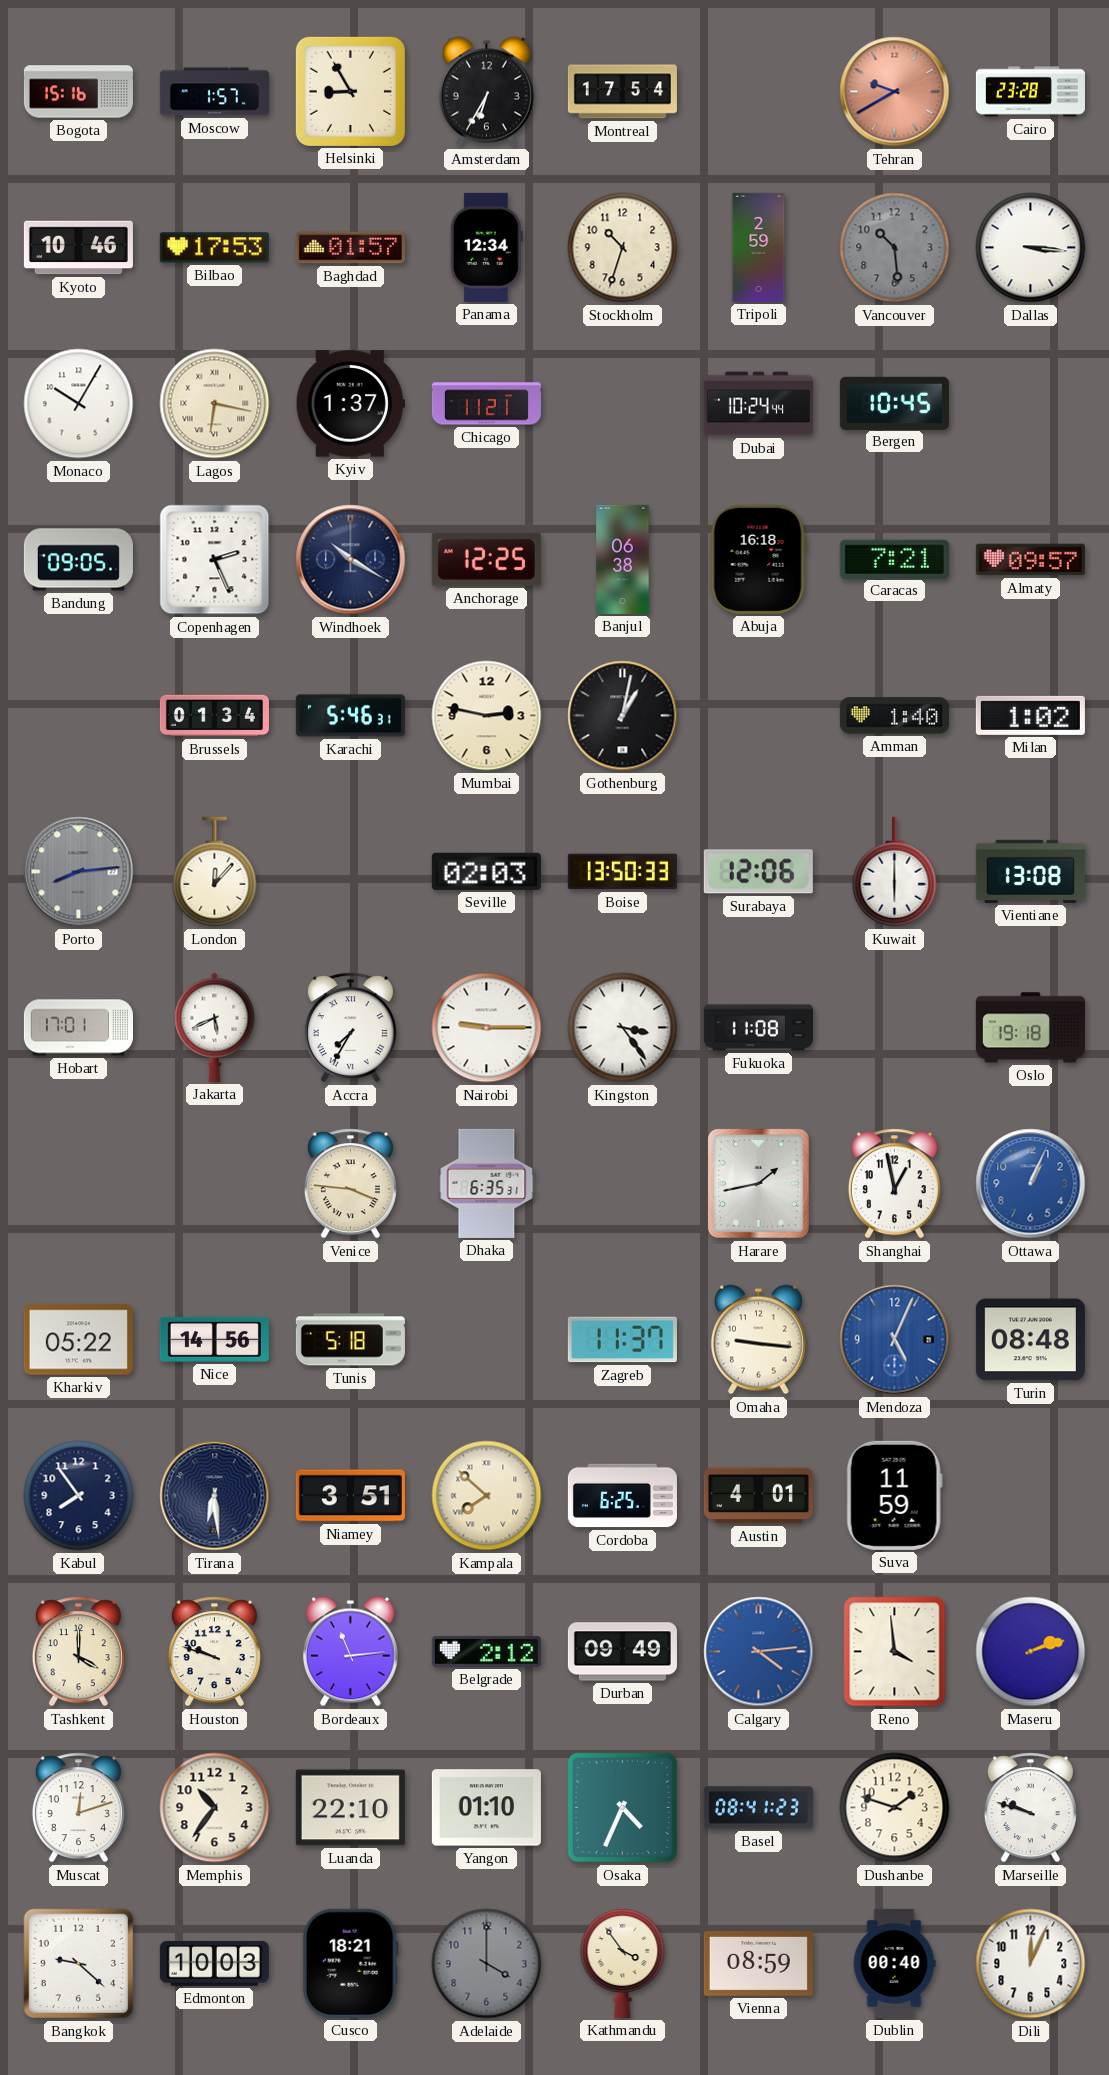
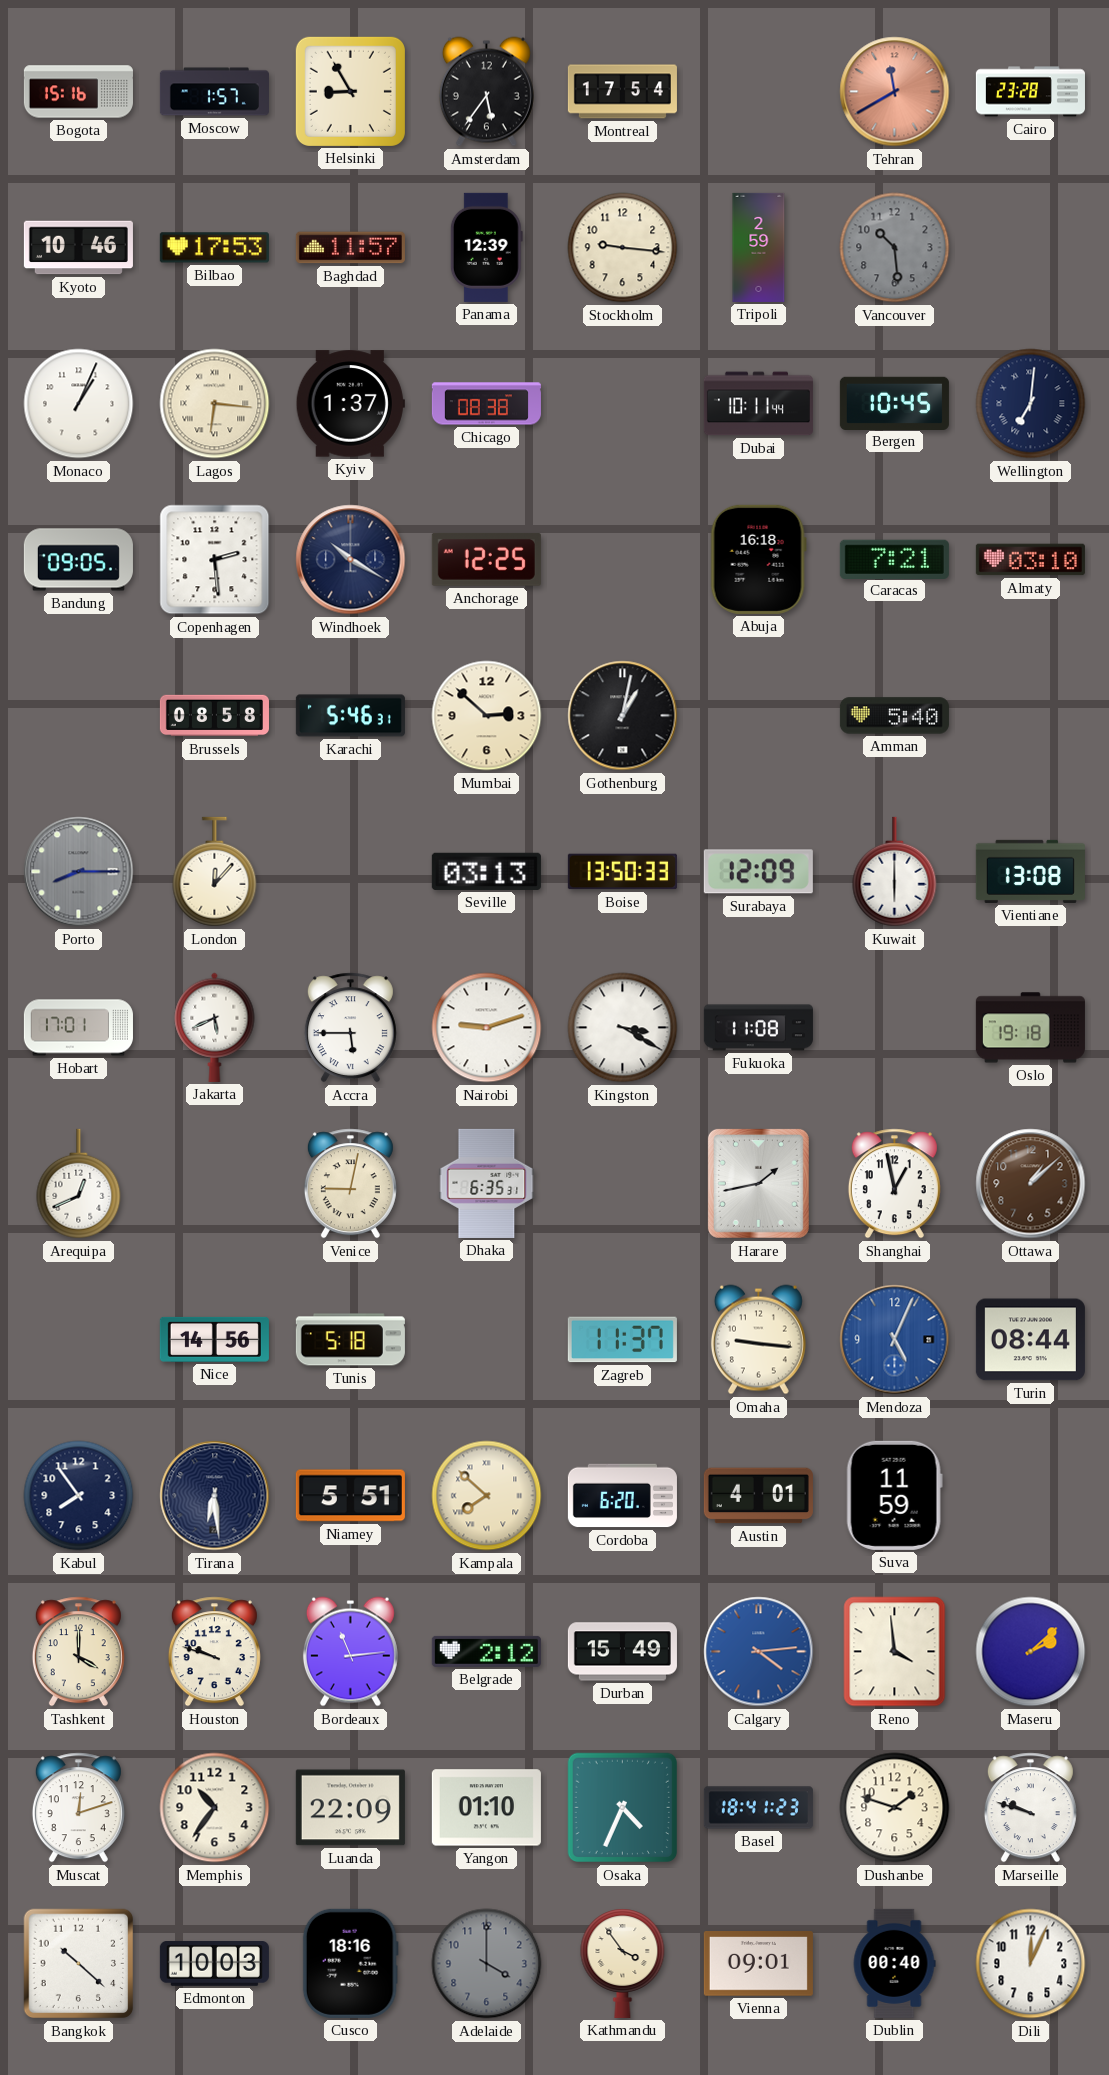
Amsterdam: 6:35 -> 5:36
Tehran: 9:40 -> 11:40
Baghdad: 01:57 -> 11:57
Panama: 12:34 -> 12:39
Stockholm: 10:33 -> 9:16
Dallas: 3:16 -> none
Monaco: 10:05 -> 1:04
Lagos: 6:17 -> 6:16
Chicago: 11:21 -> 08:38
Dubai: 10:24 -> 10:11
Wellington: none -> 7:01
Copenhagen: 2:26 -> 2:29
Banjul: 06:38 -> none
Almaty: 09:57 -> 03:10
Brussels: 01:34 -> 08:58
Mumbai: 2:47 -> 2:52
Amman: 1:40 -> 5:40
Milan: 1:02 -> none
Porto: 8:14 -> 8:15
Seville: 02:03 -> 03:13
Surabaya: 12:06 -> 12:09
Accra: 7:35 -> 5:45
Nairobi: 9:15 -> 9:12
Kingston: 3:24 -> 3:20
Arequipa: none -> 12:41
Venice: 3:46 -> 9:02
Ottawa: 1:04 -> 1:08
Ottawa dial: blue -> brown
Kharkiv: 05:22 -> none
Turin: 08:48 -> 08:44
Niamey: 3:51 -> 5:51
Cordoba: 6:25 -> 6:20
Durban: 09:49 -> 15:49
Maseru: 2:12 -> 2:08
Luanda: 22:10 -> 22:09
Basel: 08:41 -> 18:41
Bangkok: 9:22 -> 10:22
Cusco: 18:21 -> 18:16
Vienna: 08:59 -> 09:01
